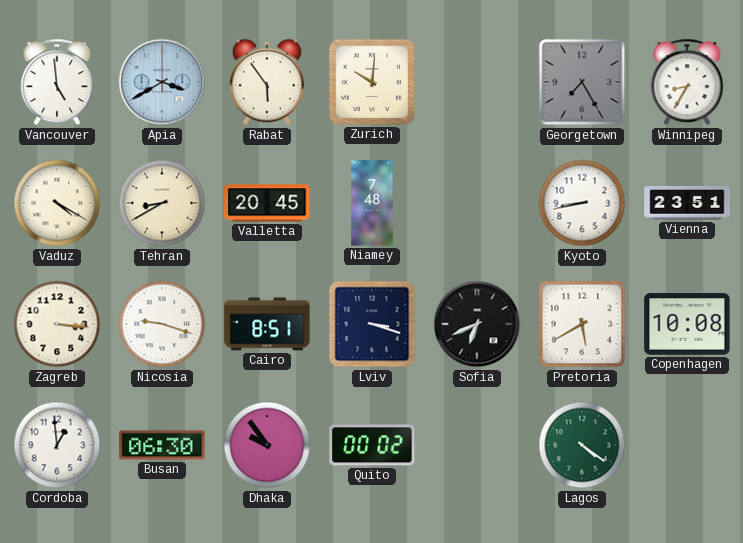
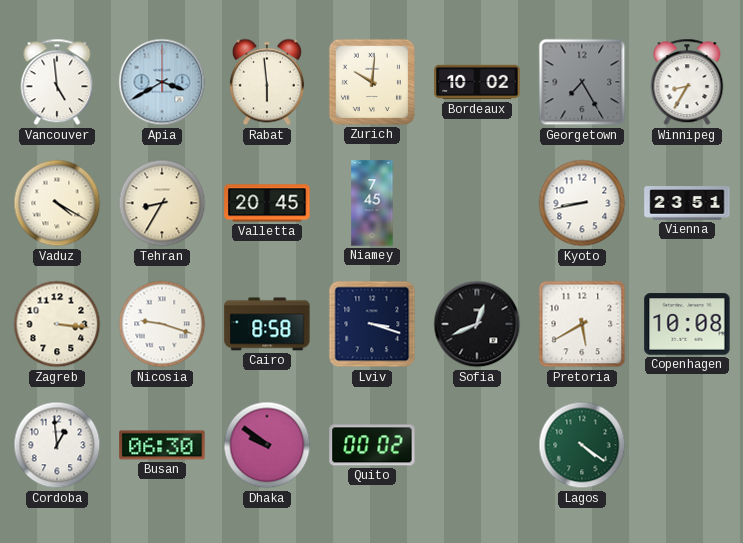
Rabat: 5:54 -> 5:59
Bordeaux: none -> 10:02
Tehran: 8:40 -> 8:35
Niamey: 7:48 -> 7:45
Cairo: 8:51 -> 8:58
Sofia: 6:41 -> 12:41
Dhaka: 9:54 -> 9:51
